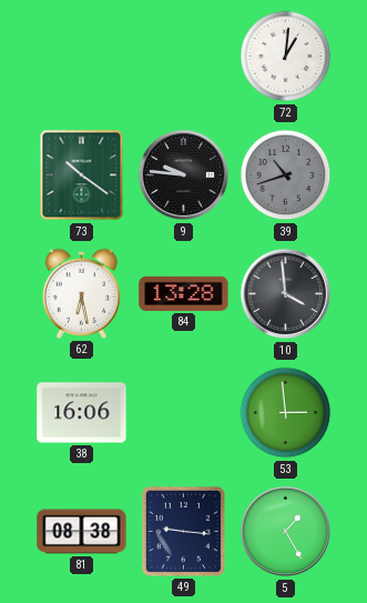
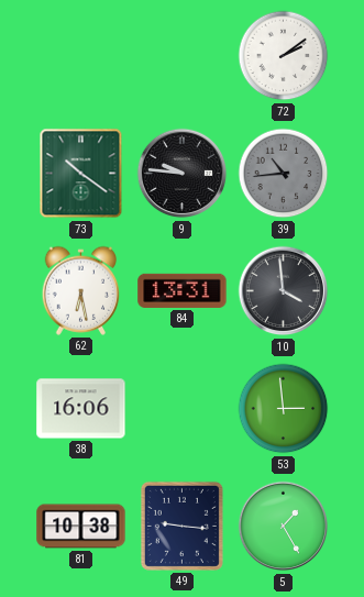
72: 1:01 -> 2:09
39: 10:42 -> 10:44
84: 13:28 -> 13:31
81: 08:38 -> 10:38
